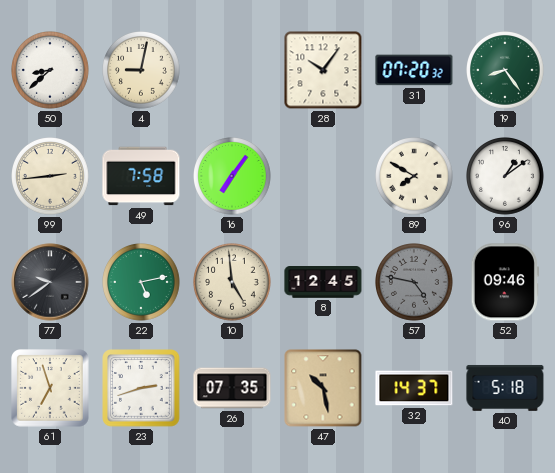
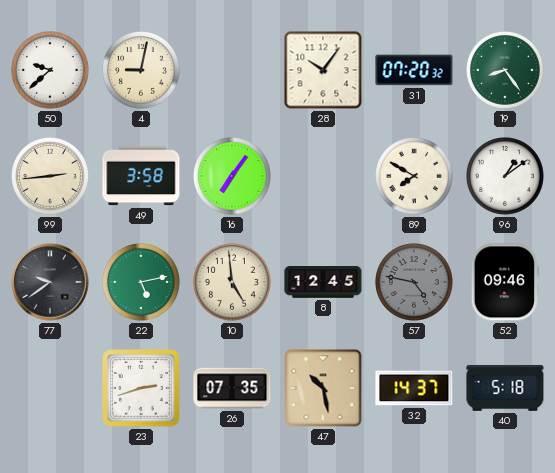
50: 8:38 -> 9:38
49: 7:58 -> 3:58
61: 6:57 -> none
